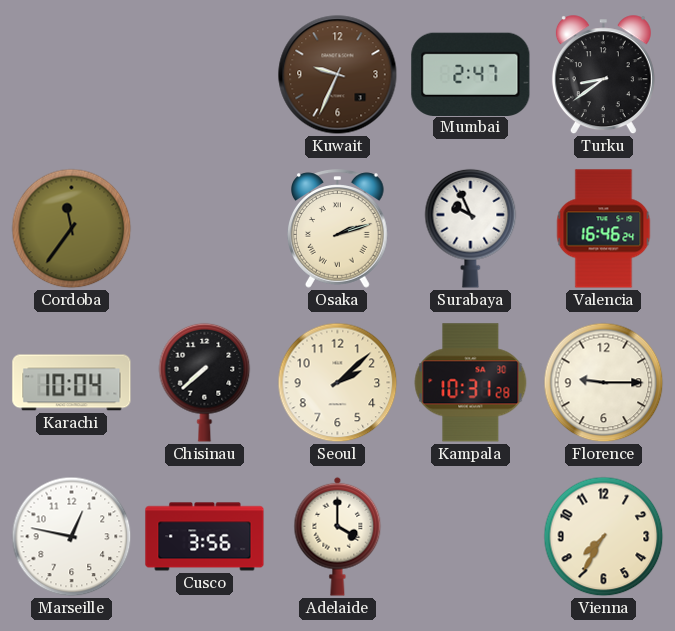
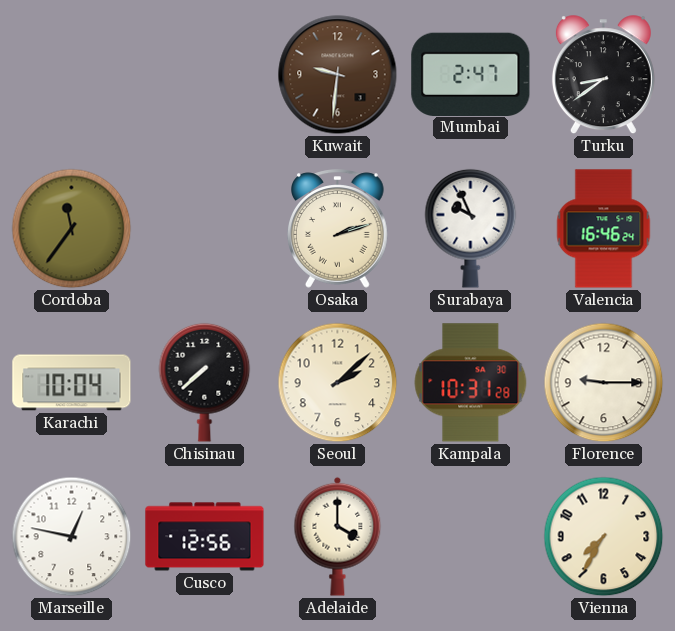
Kuwait: 9:34 -> 9:31
Cusco: 3:56 -> 12:56
